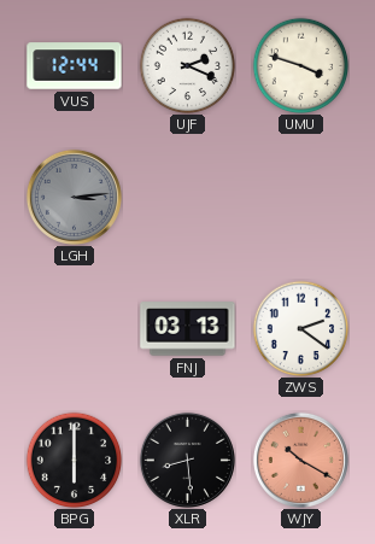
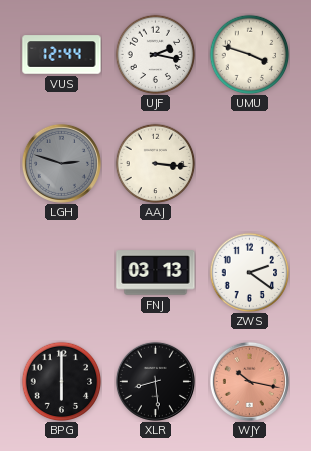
UJF: 2:19 -> 2:17
LGH: 3:14 -> 2:48
AAJ: none -> 3:16
WJY: 10:20 -> 10:17
